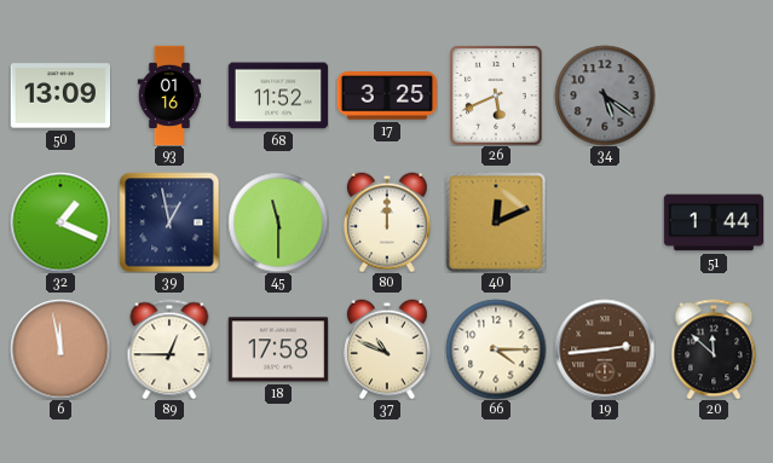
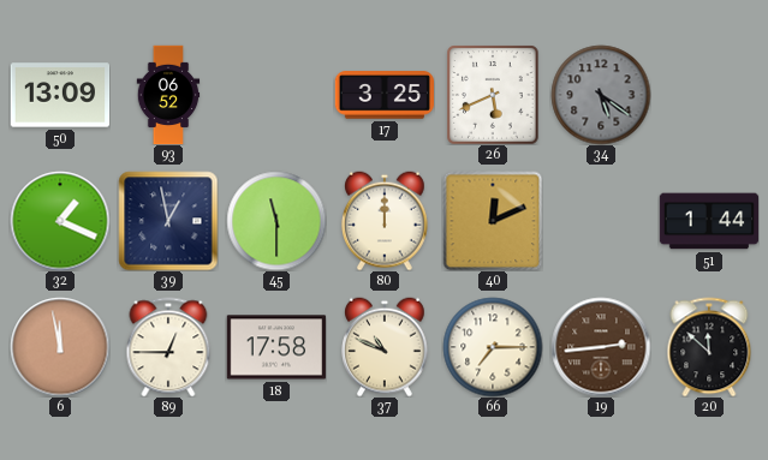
93: 01:16 -> 06:52
68: 11:52 -> none
66: 4:15 -> 7:15
